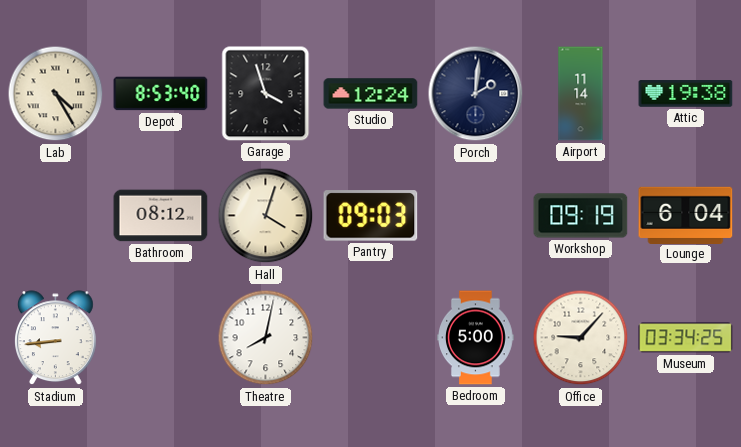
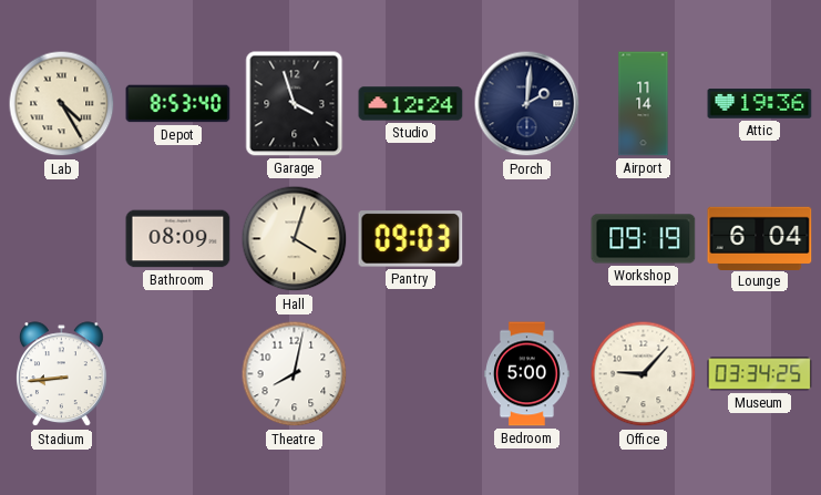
Attic: 19:38 -> 19:36
Bathroom: 08:12 -> 08:09
